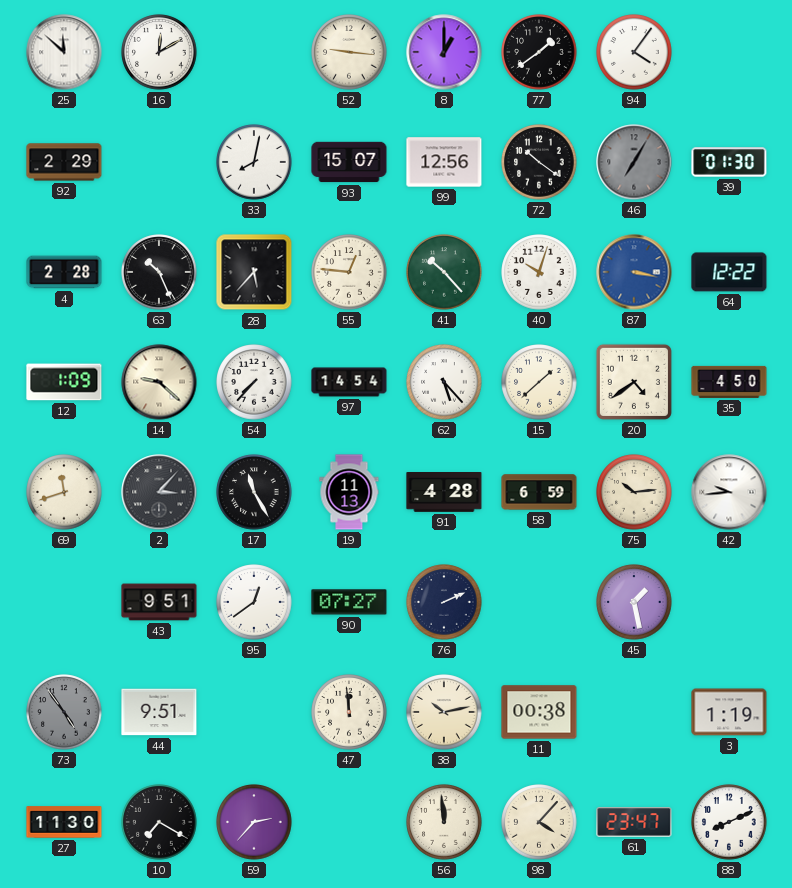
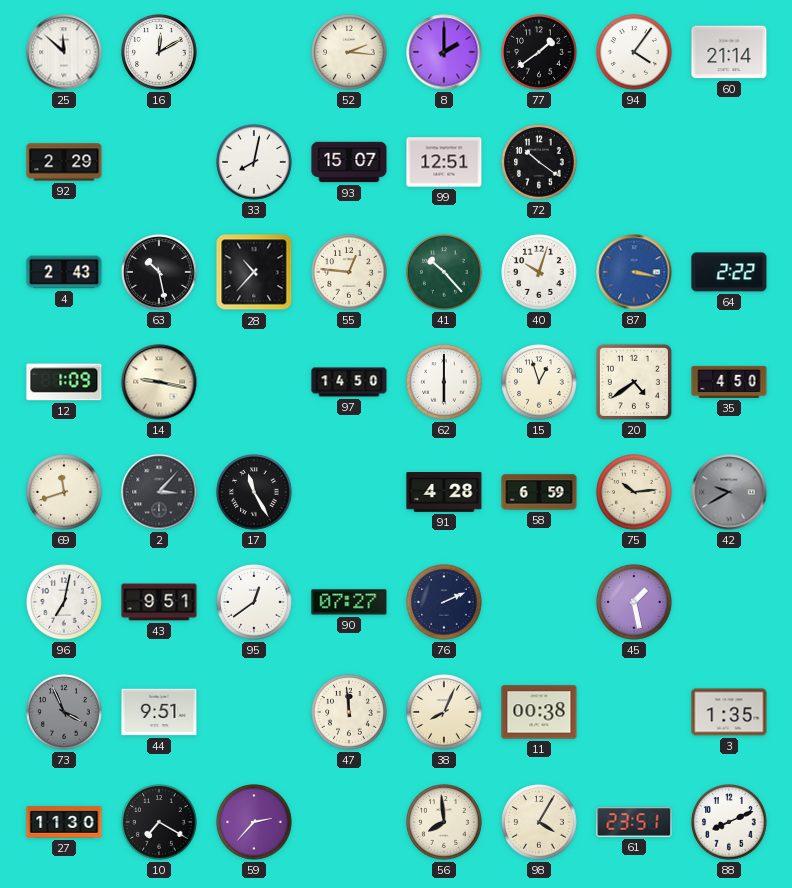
52: 9:16 -> 2:16
8: 1:00 -> 2:00
60: none -> 21:14
99: 12:56 -> 12:51
46: 7:05 -> none
39: 01:30 -> none
4: 2:28 -> 2:43
63: 10:26 -> 10:28
28: 5:37 -> 10:37
64: 12:22 -> 2:22
14: 9:22 -> 9:17
54: 7:37 -> none
97: 14:54 -> 14:50
62: 5:23 -> 6:00
15: 1:38 -> 12:57
19: 11:13 -> none
42: 9:44 -> 9:40
42 dial: white -> grey
96: none -> 7:02
73: 4:54 -> 3:56
38: 10:13 -> 8:04
3: 1:19 -> 1:35
56: 11:59 -> 7:59
98: 4:07 -> 4:05
61: 23:47 -> 23:51
